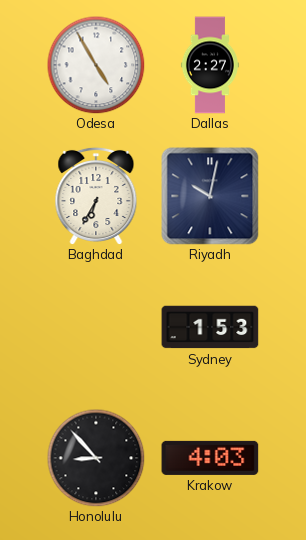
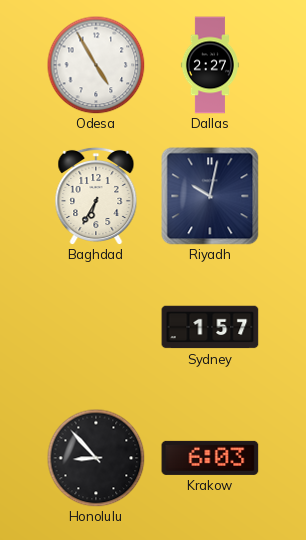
Sydney: 1:53 -> 1:57
Krakow: 4:03 -> 6:03
